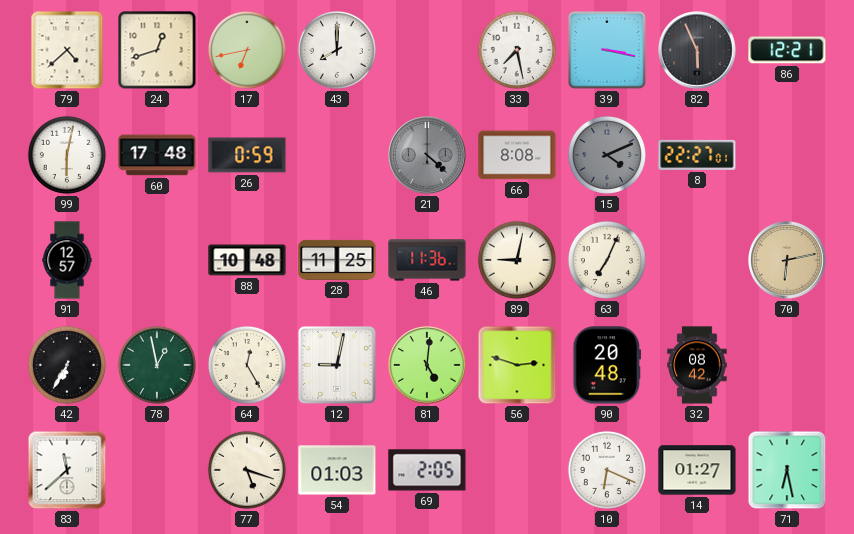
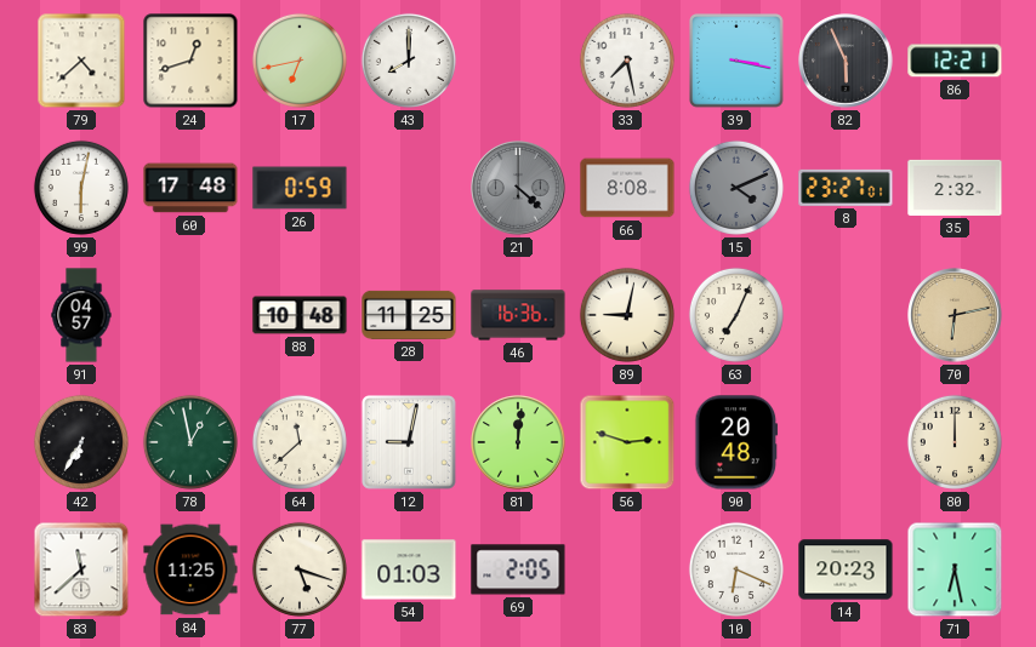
8: 22:27 -> 23:27
35: none -> 2:32
91: 12:57 -> 04:57
46: 11:36 -> 16:36
64: 12:25 -> 11:38
81: 5:01 -> 12:01
32: 08:42 -> none
80: none -> 12:00
84: none -> 11:25
14: 01:27 -> 20:23
